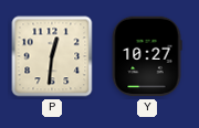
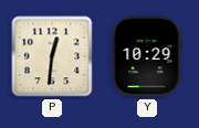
Y: 10:27 -> 10:29
